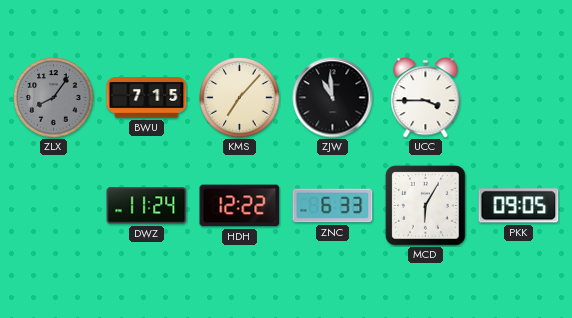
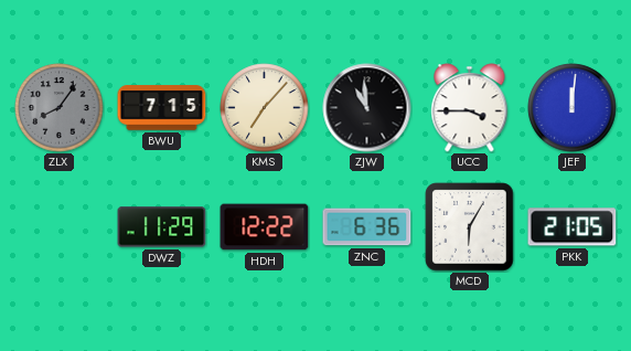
JEF: none -> 12:01
DWZ: 11:24 -> 11:29
ZNC: 6:33 -> 6:36
PKK: 09:05 -> 21:05
